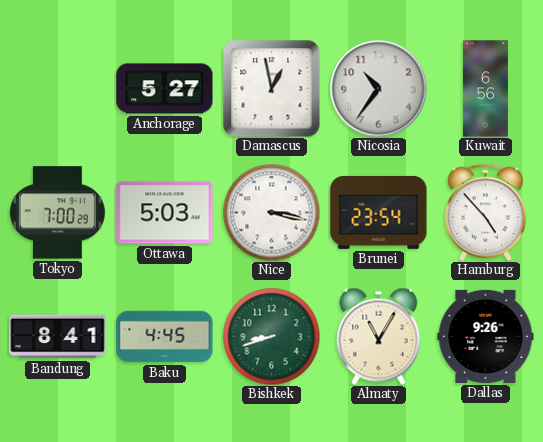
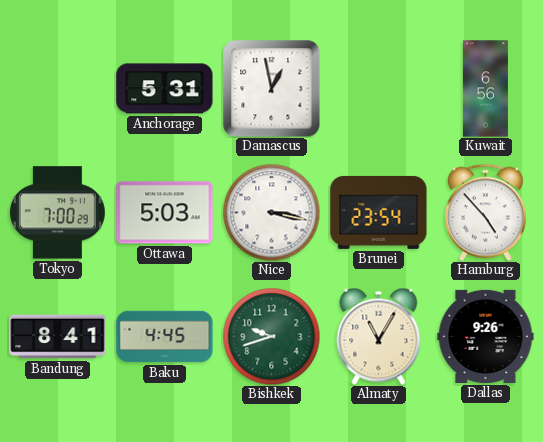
Anchorage: 5:27 -> 5:31
Nicosia: 10:36 -> none
Bishkek: 8:42 -> 9:42
